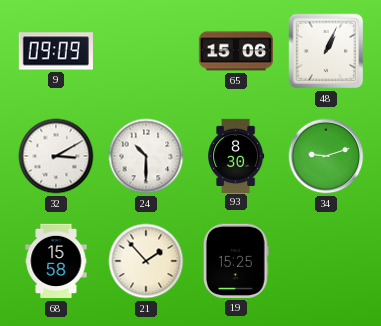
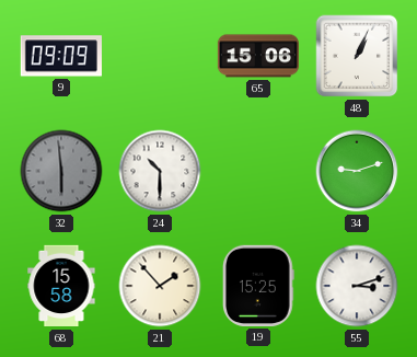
32: 3:10 -> 5:59
32 dial: white -> grey
93: 8:30 -> none
55: none -> 3:12
